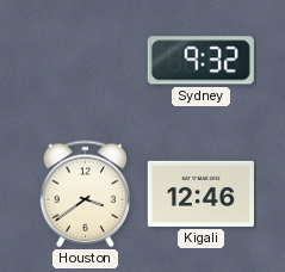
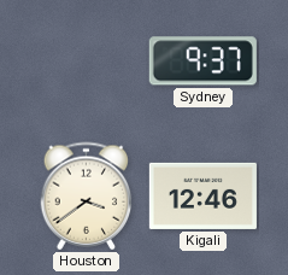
Sydney: 9:32 -> 9:37
